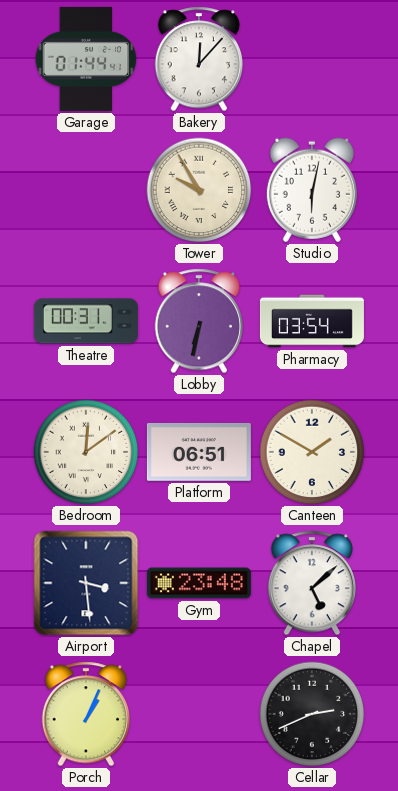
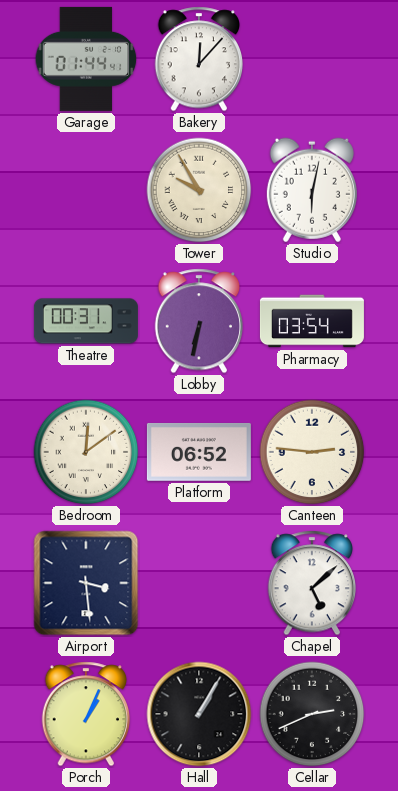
Platform: 06:51 -> 06:52
Canteen: 1:50 -> 2:46
Gym: 23:48 -> none
Hall: none -> 1:05
